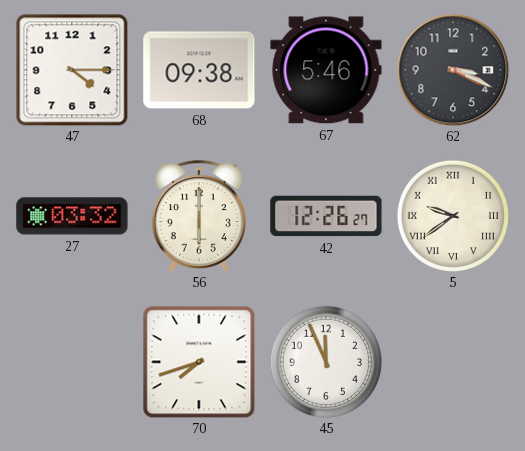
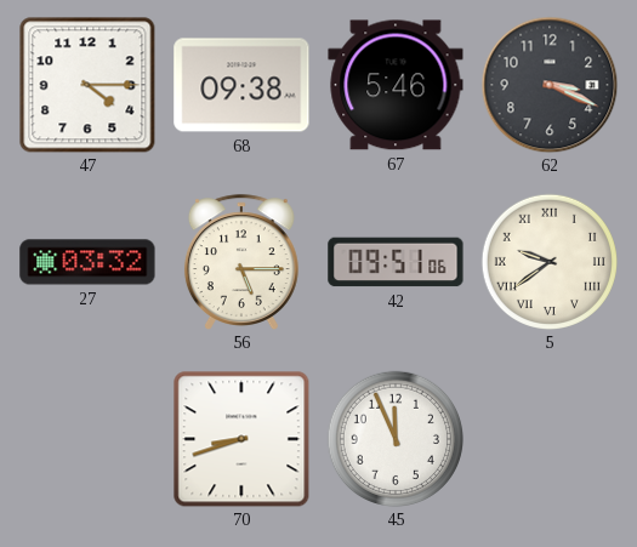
56: 6:00 -> 5:15
42: 12:26 -> 09:51
70: 7:42 -> 8:42
